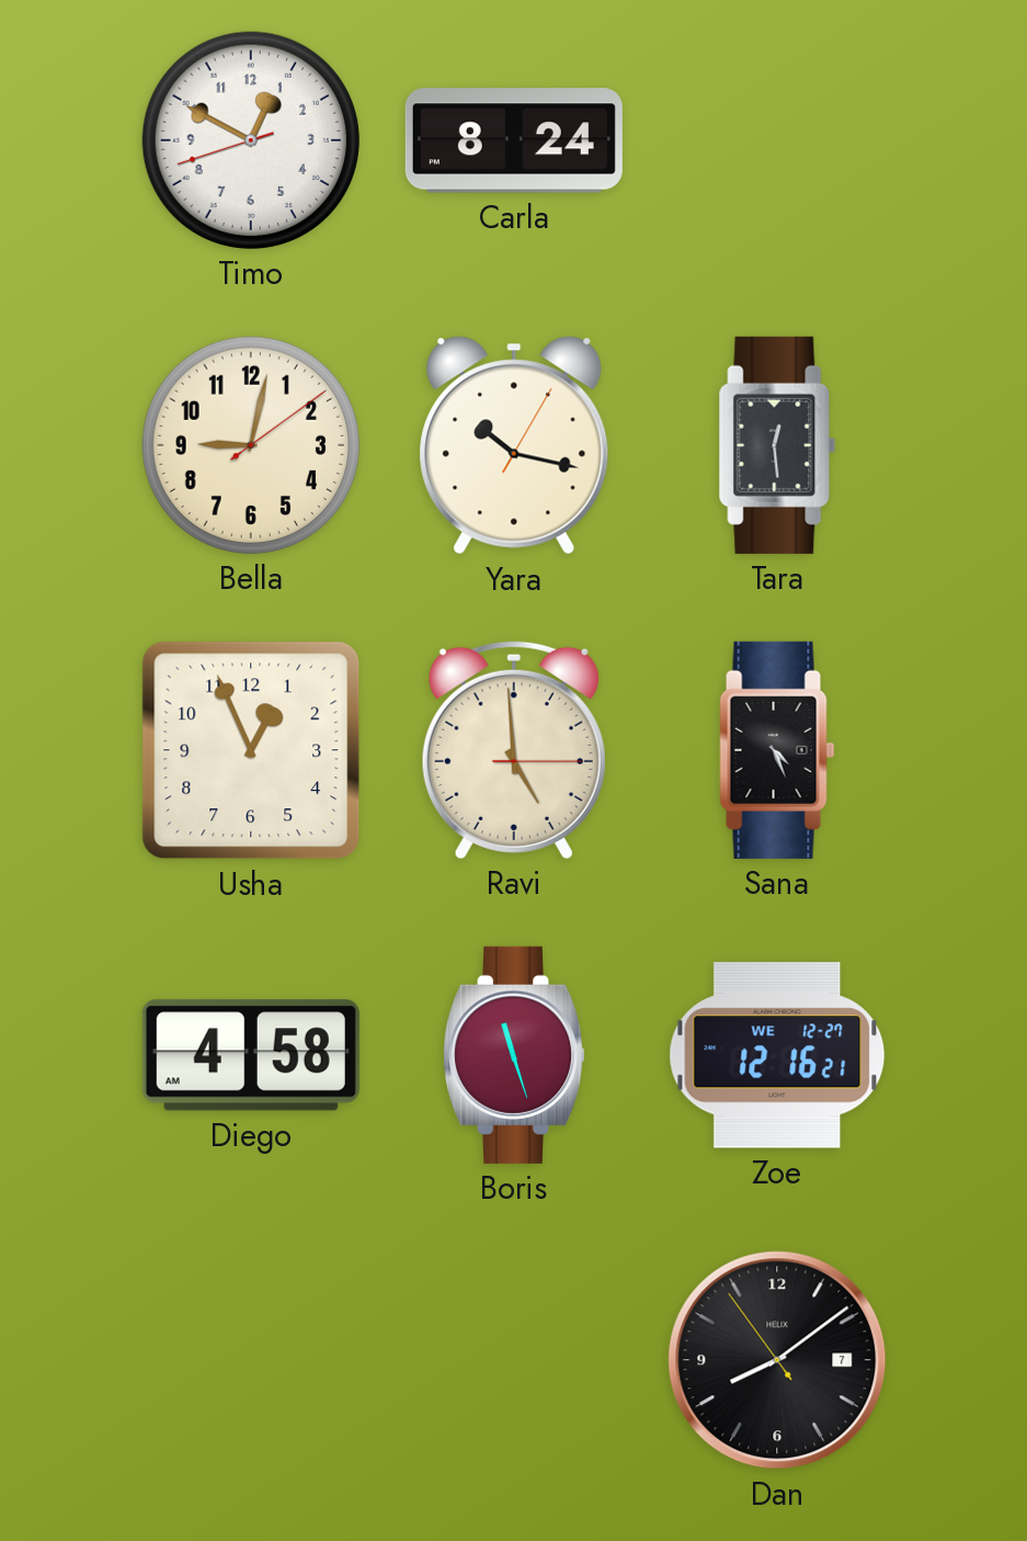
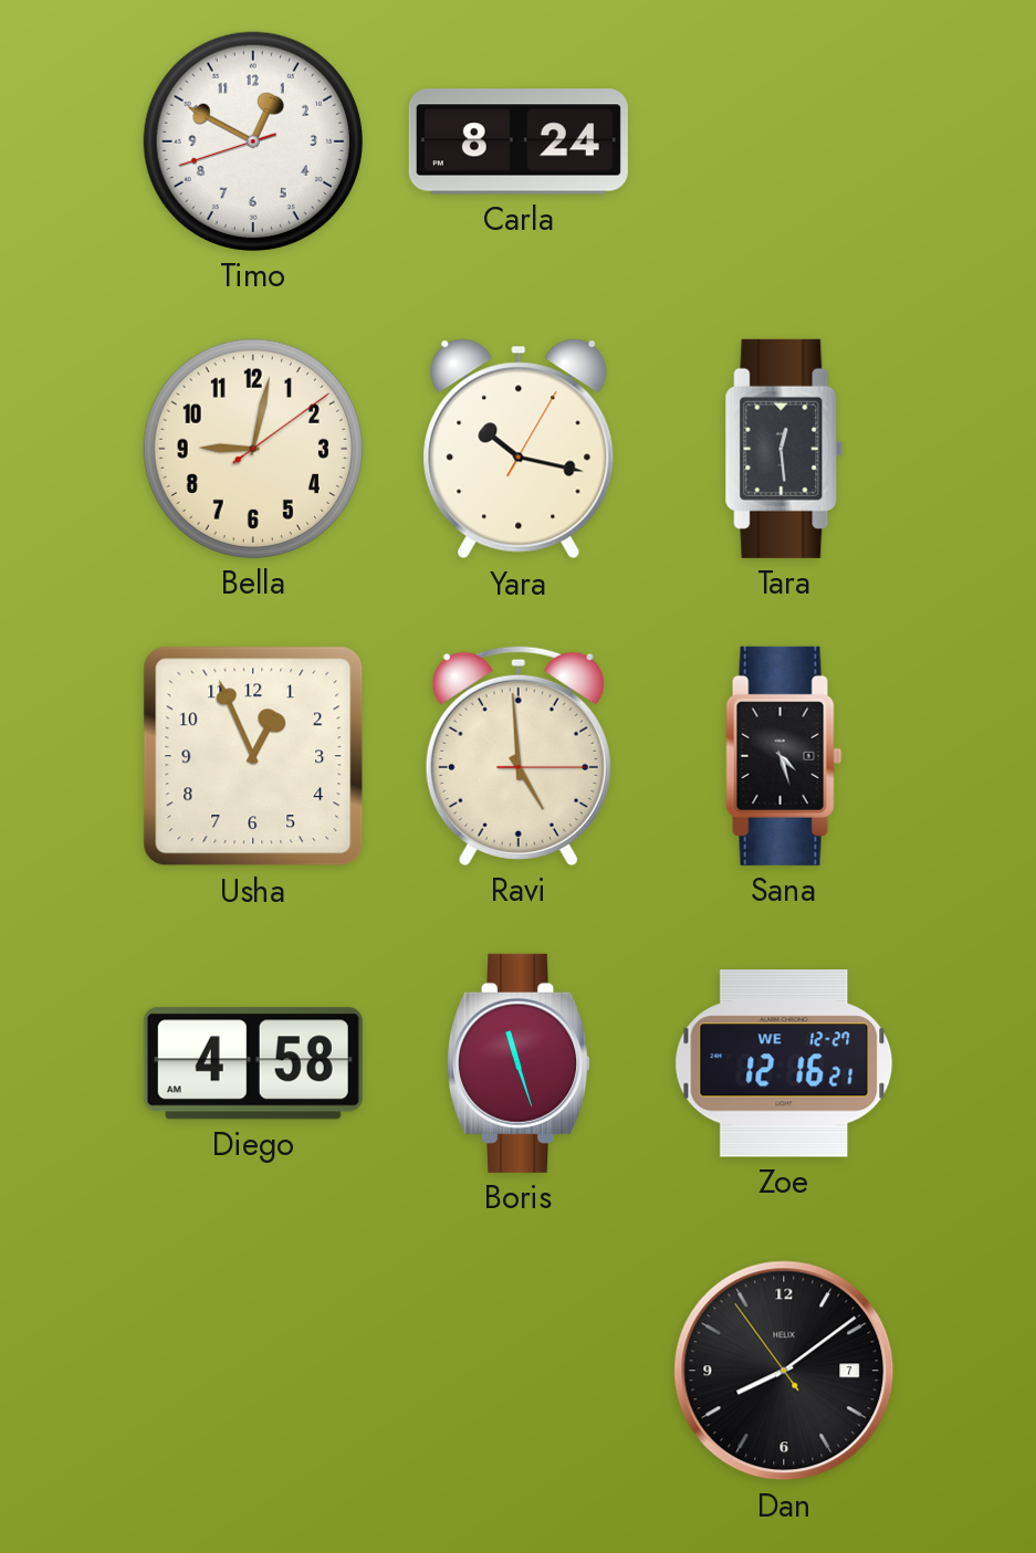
Sana: 4:26 -> 4:27
